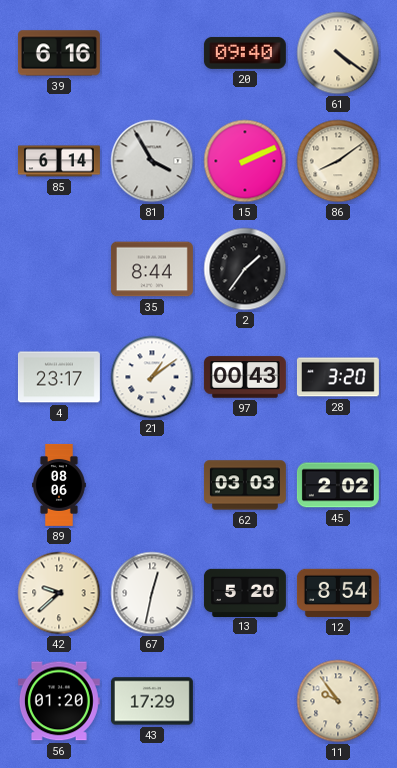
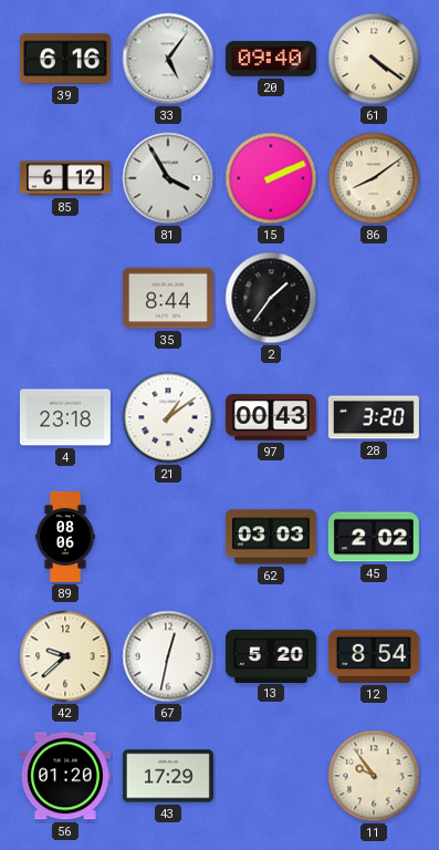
33: none -> 5:06
85: 6:14 -> 6:12
4: 23:17 -> 23:18
